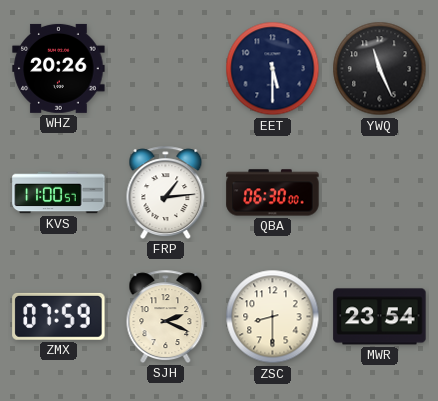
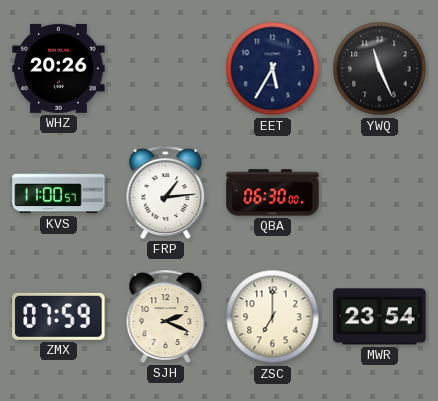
EET: 5:30 -> 5:35
ZSC: 8:30 -> 7:00
